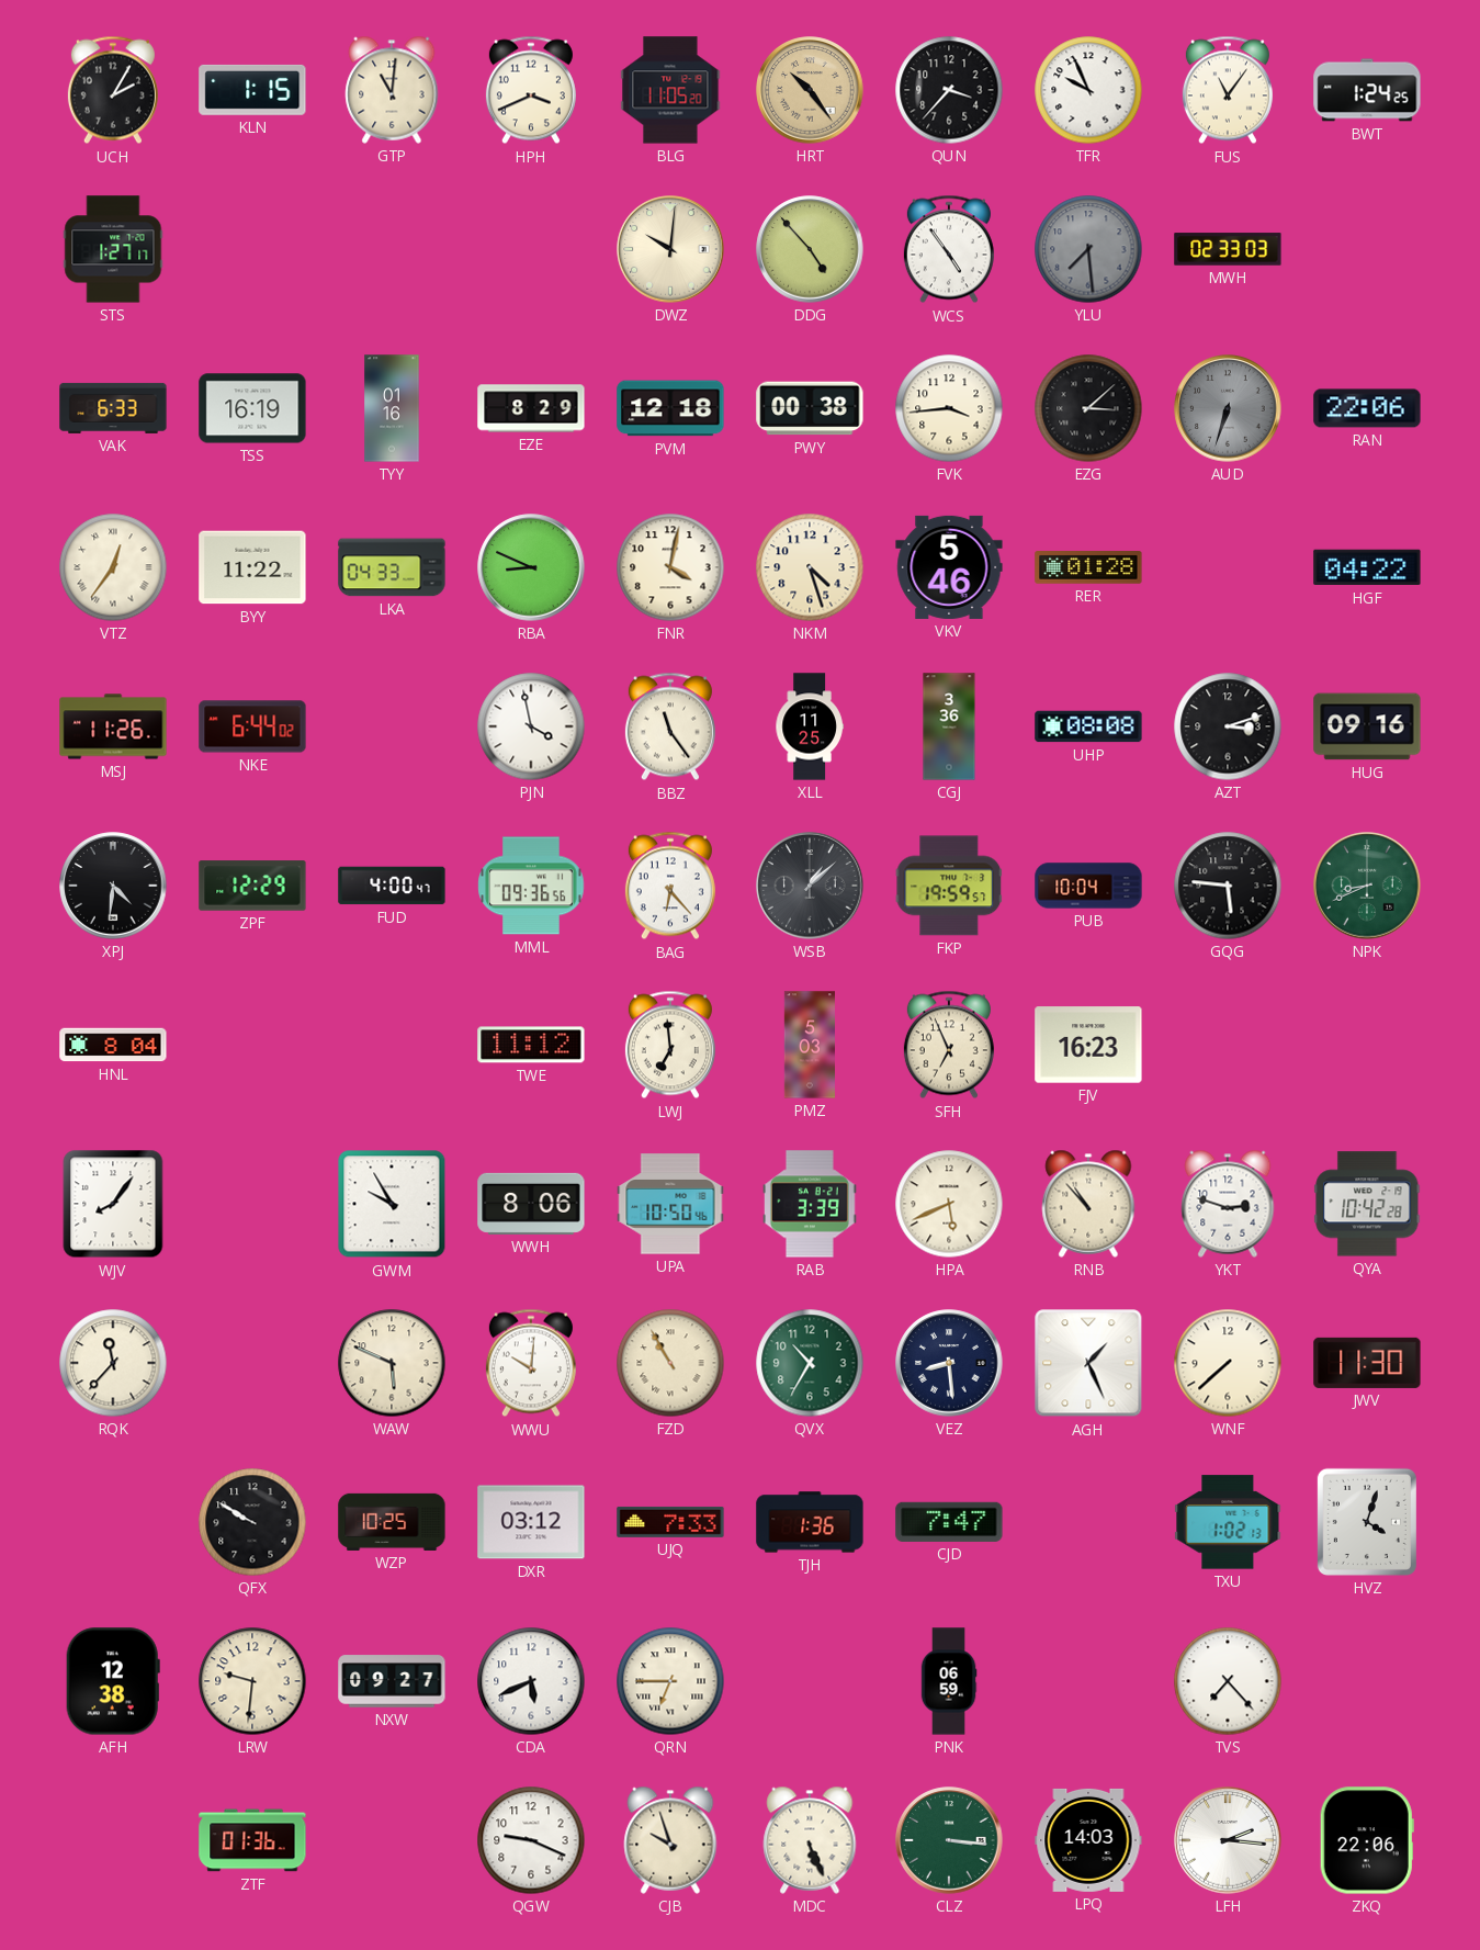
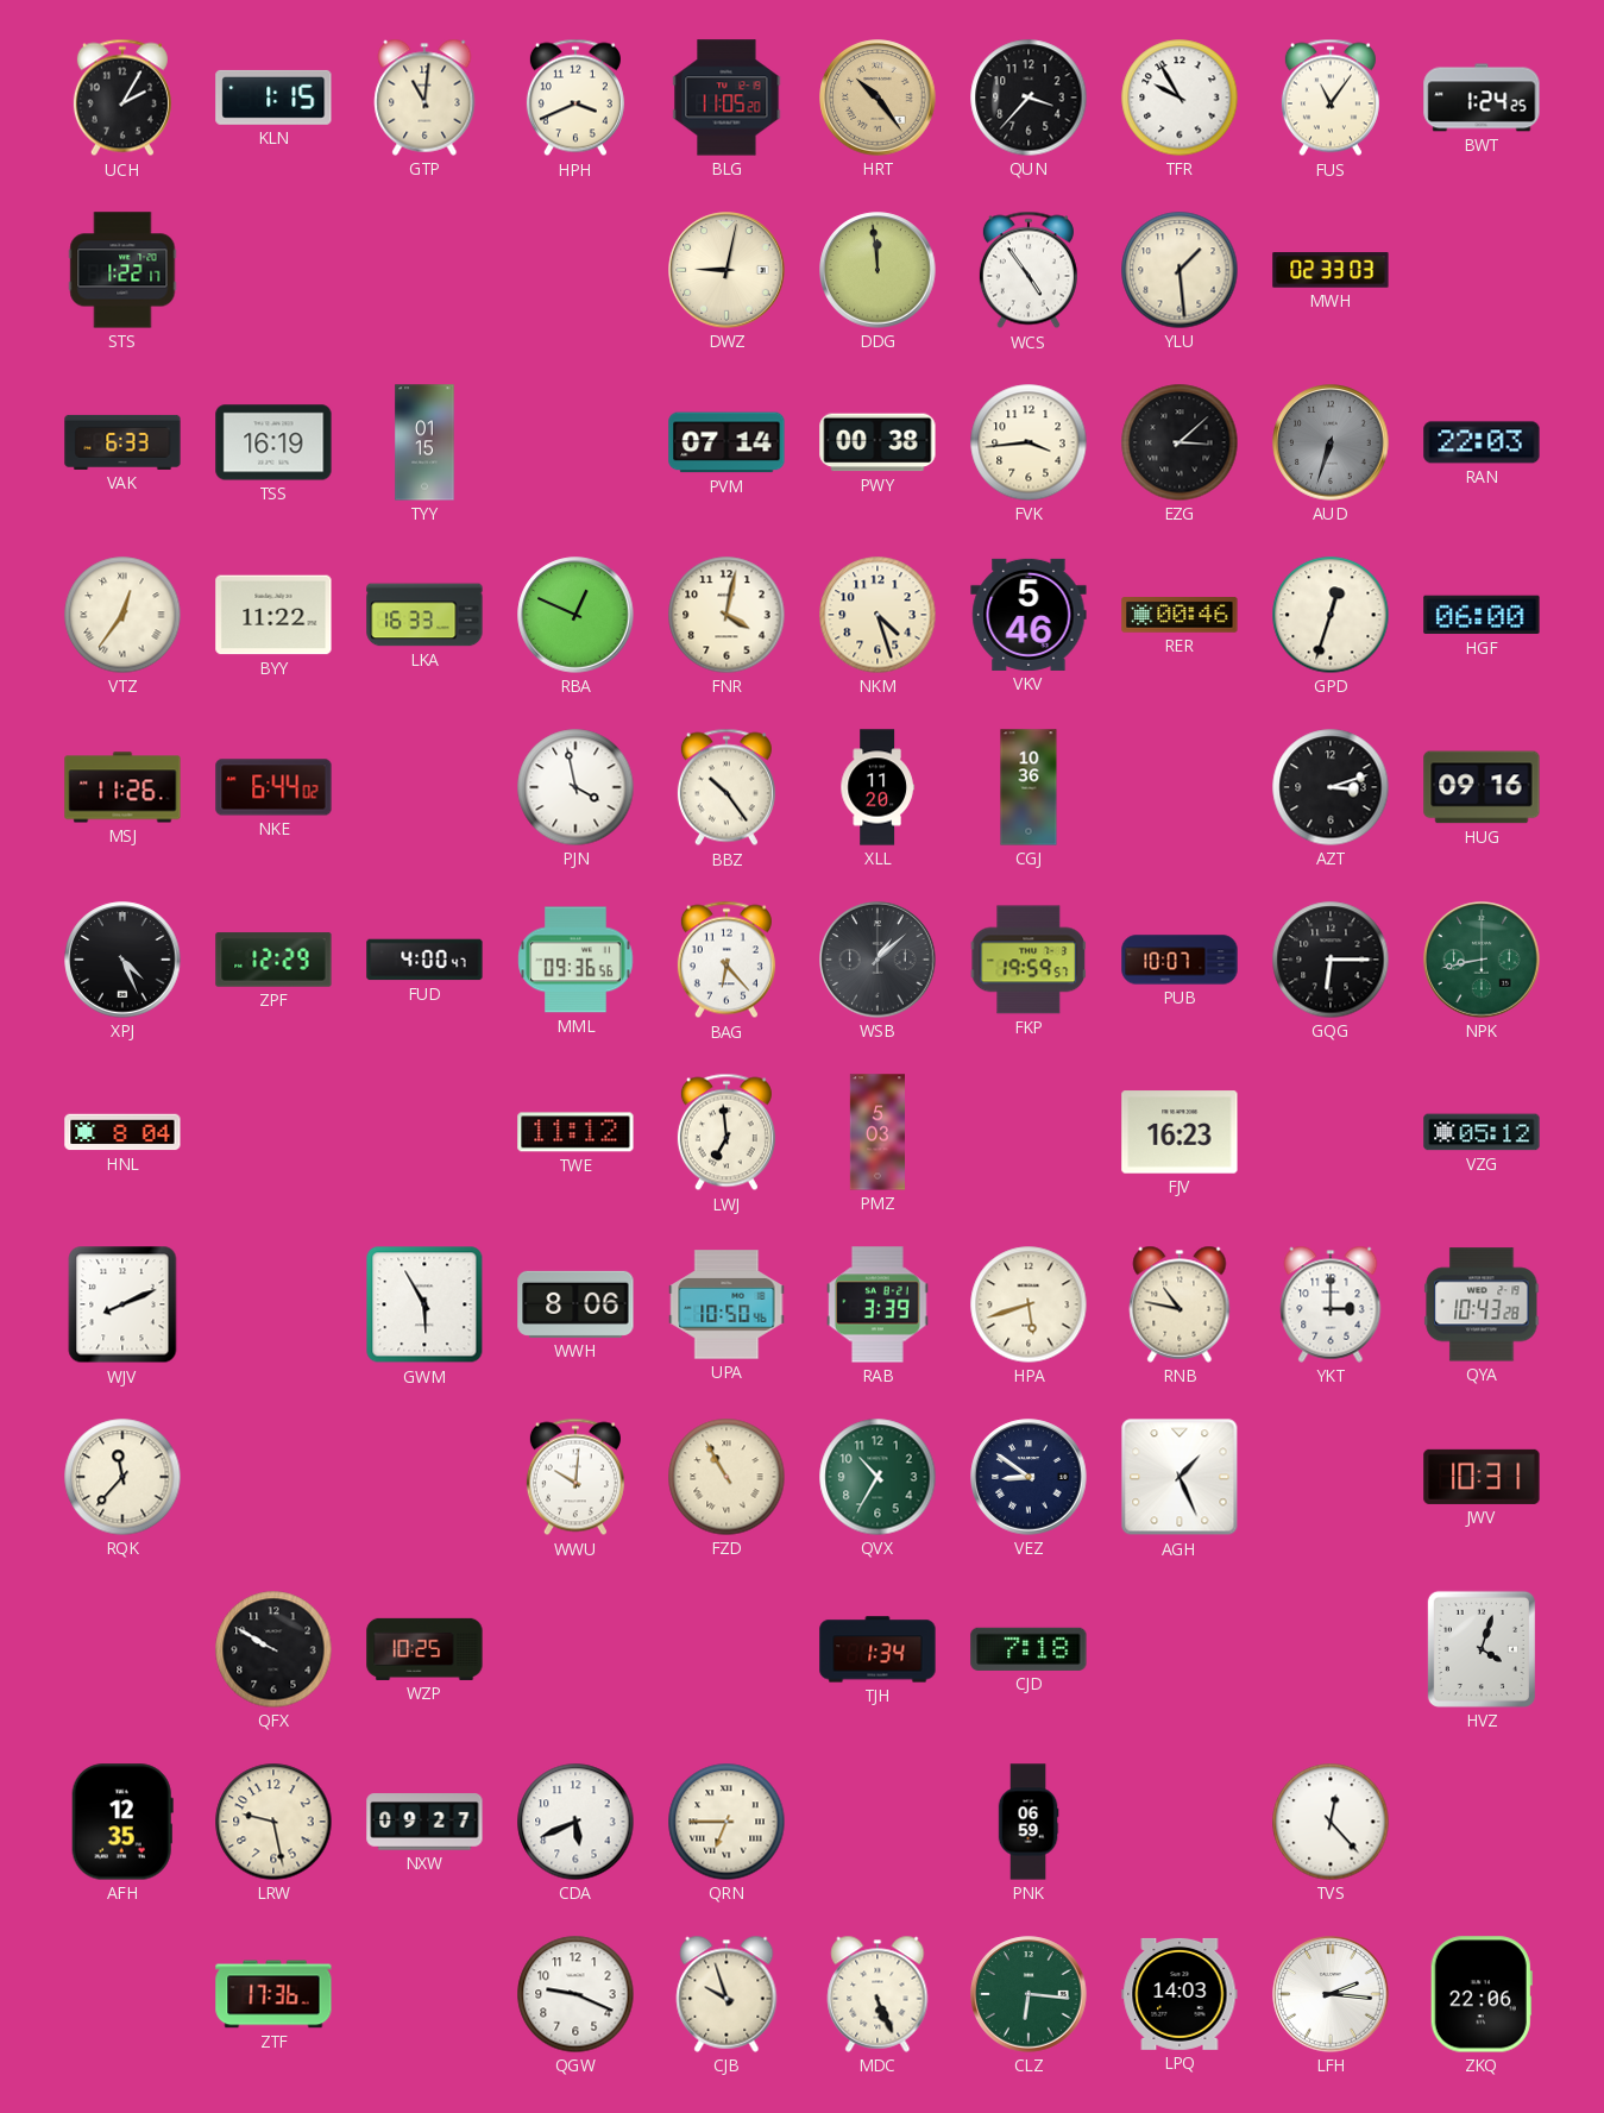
TFR: 9:56 -> 9:55
STS: 1:27 -> 1:22
DWZ: 10:01 -> 9:02
DDG: 4:53 -> 11:59
YLU: 7:29 -> 1:29
YLU dial: grey -> cream
TYY: 01:16 -> 01:15
EZE: 8:29 -> none
PVM: 12:18 -> 07:14
RAN: 22:06 -> 22:03
LKA: 04:33 -> 16:33
RBA: 8:49 -> 12:49
RER: 01:28 -> 00:46
GPD: none -> 12:33
HGF: 04:22 -> 06:00
BBZ: 11:24 -> 10:24
XLL: 11:25 -> 11:20
CGJ: 3:36 -> 10:36
UHP: 08:08 -> none
XPJ: 4:31 -> 4:26
PUB: 10:04 -> 10:07
GQG: 5:46 -> 6:15
NPK: 8:41 -> 8:43
SFH: 6:56 -> none
VZG: none -> 05:12
WJV: 8:06 -> 8:11
GWM: 9:55 -> 5:55
HPA: 5:41 -> 5:42
RNB: 10:53 -> 10:47
YKT: 2:48 -> 3:00
QYA: 10:42 -> 10:43
WAW: 5:49 -> none
VEZ: 8:29 -> 8:51
WNF: 7:38 -> none
JWV: 11:30 -> 10:31
DXR: 03:12 -> none
UJQ: 7:33 -> none
TJH: 1:36 -> 1:34
CJD: 7:47 -> 7:18
TXU: 1:02 -> none
AFH: 12:38 -> 12:35
LRW: 9:31 -> 9:28
TVS: 7:23 -> 12:23
ZTF: 01:36 -> 17:36
CLZ: 3:16 -> 6:16
